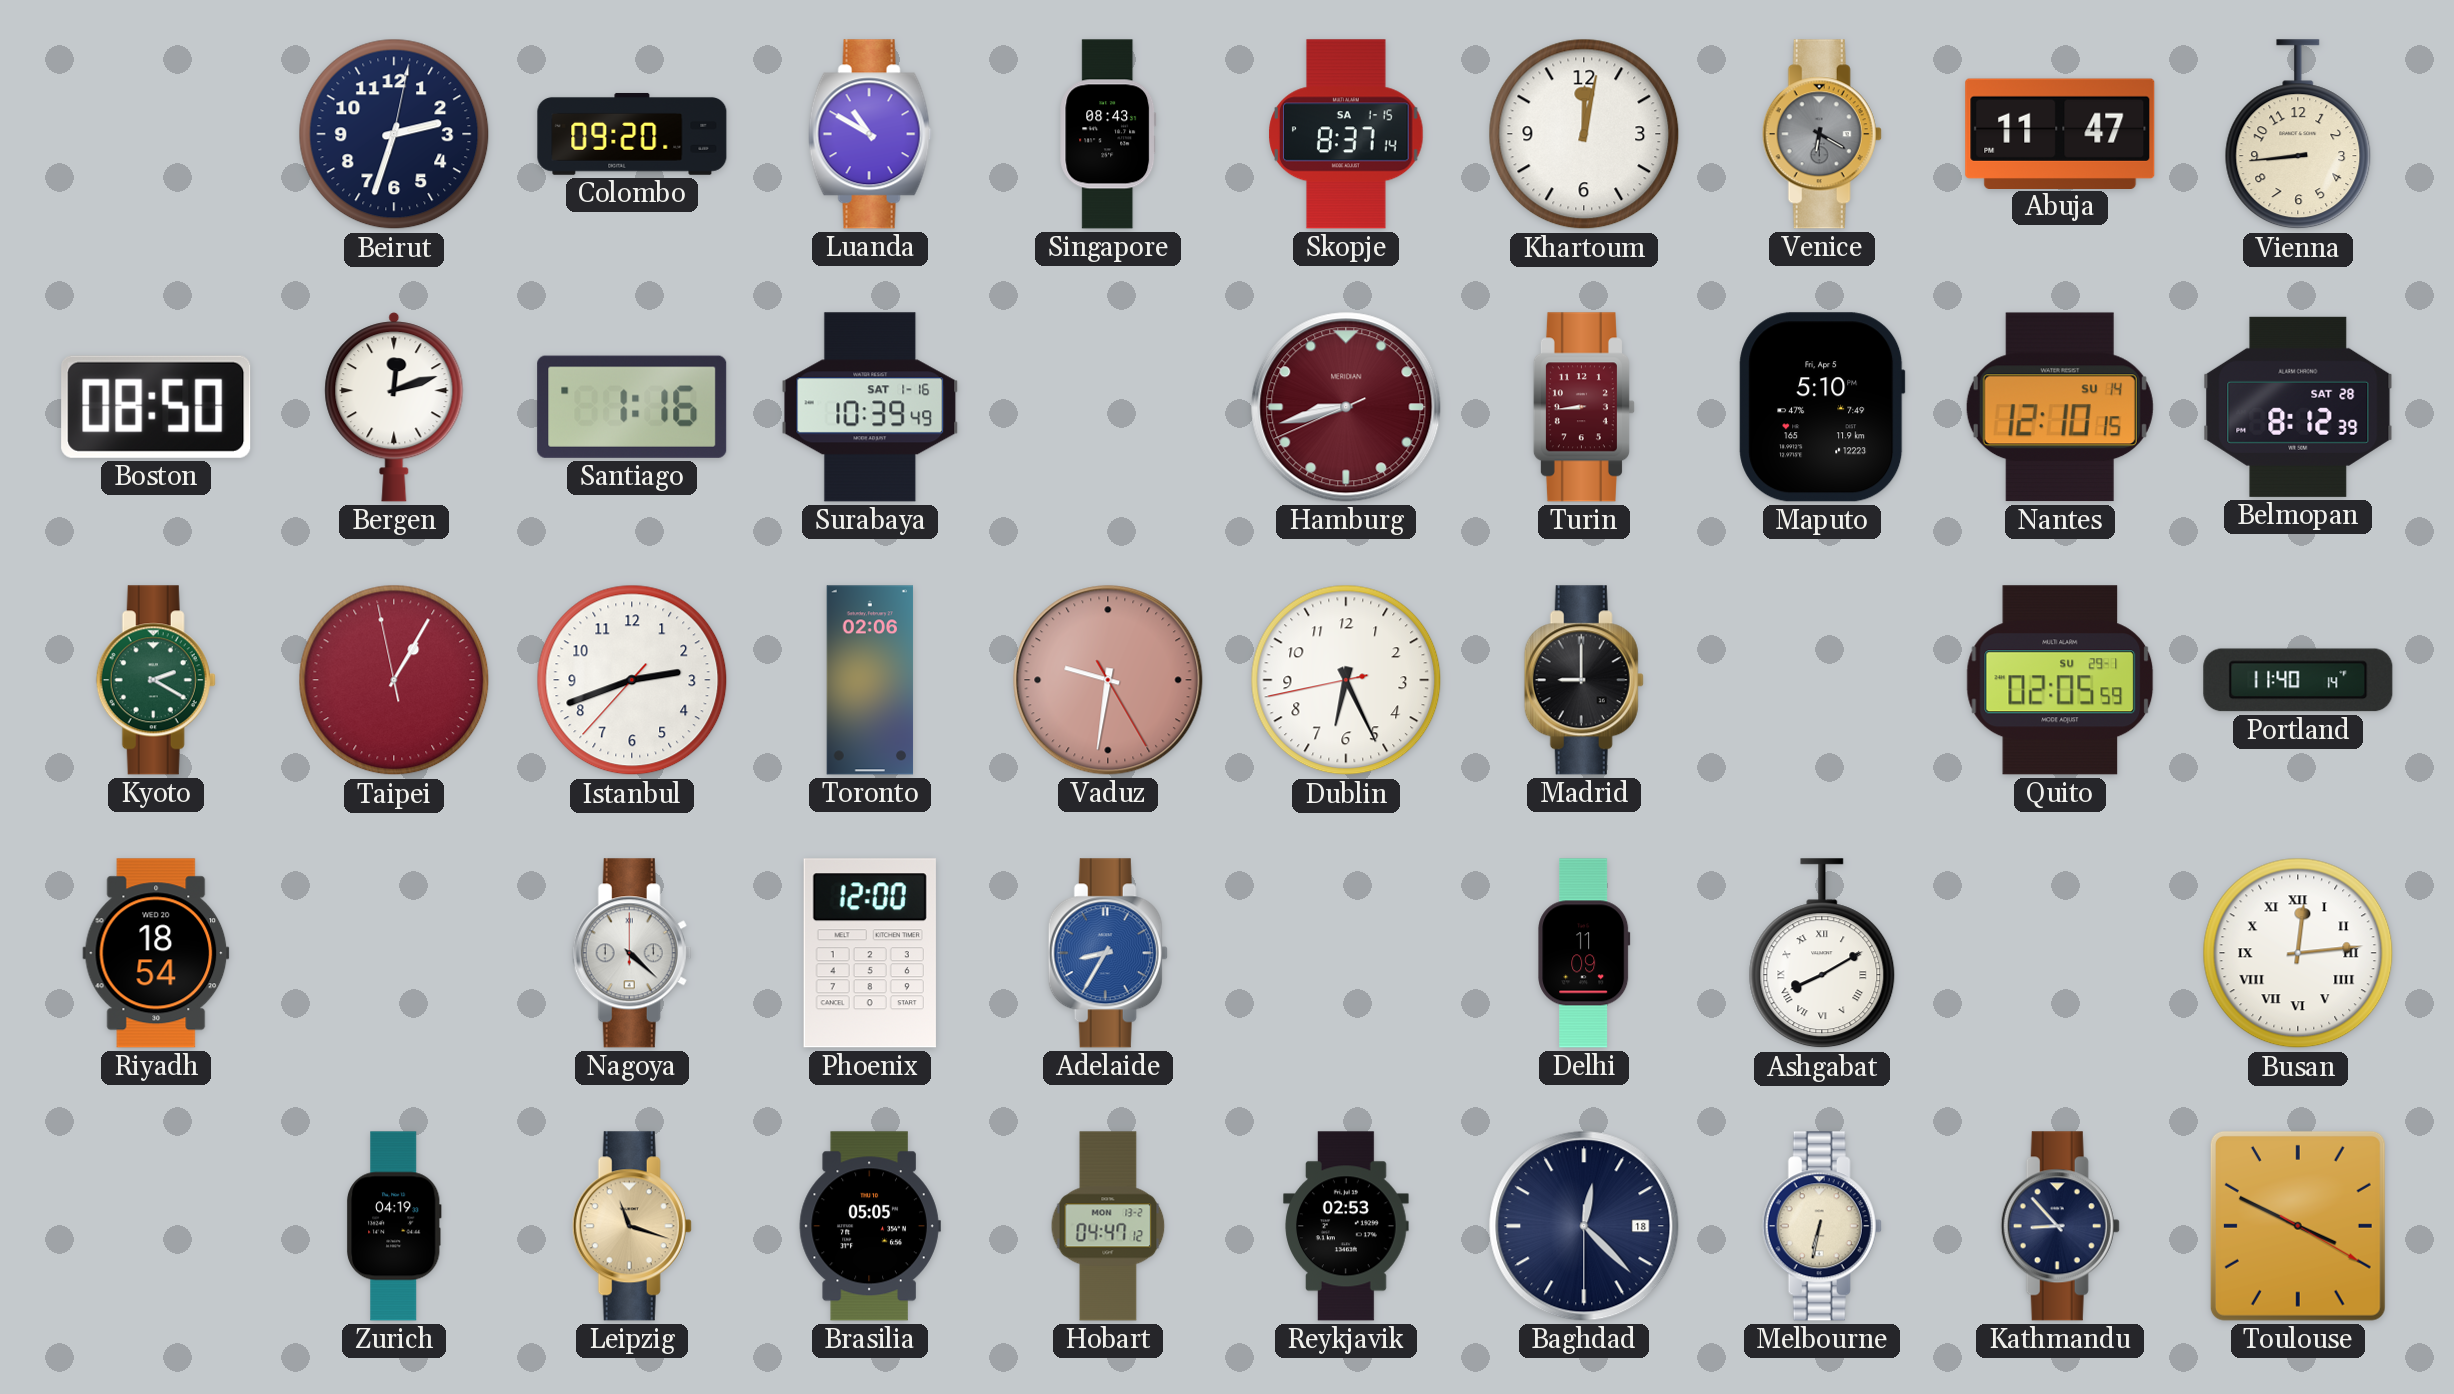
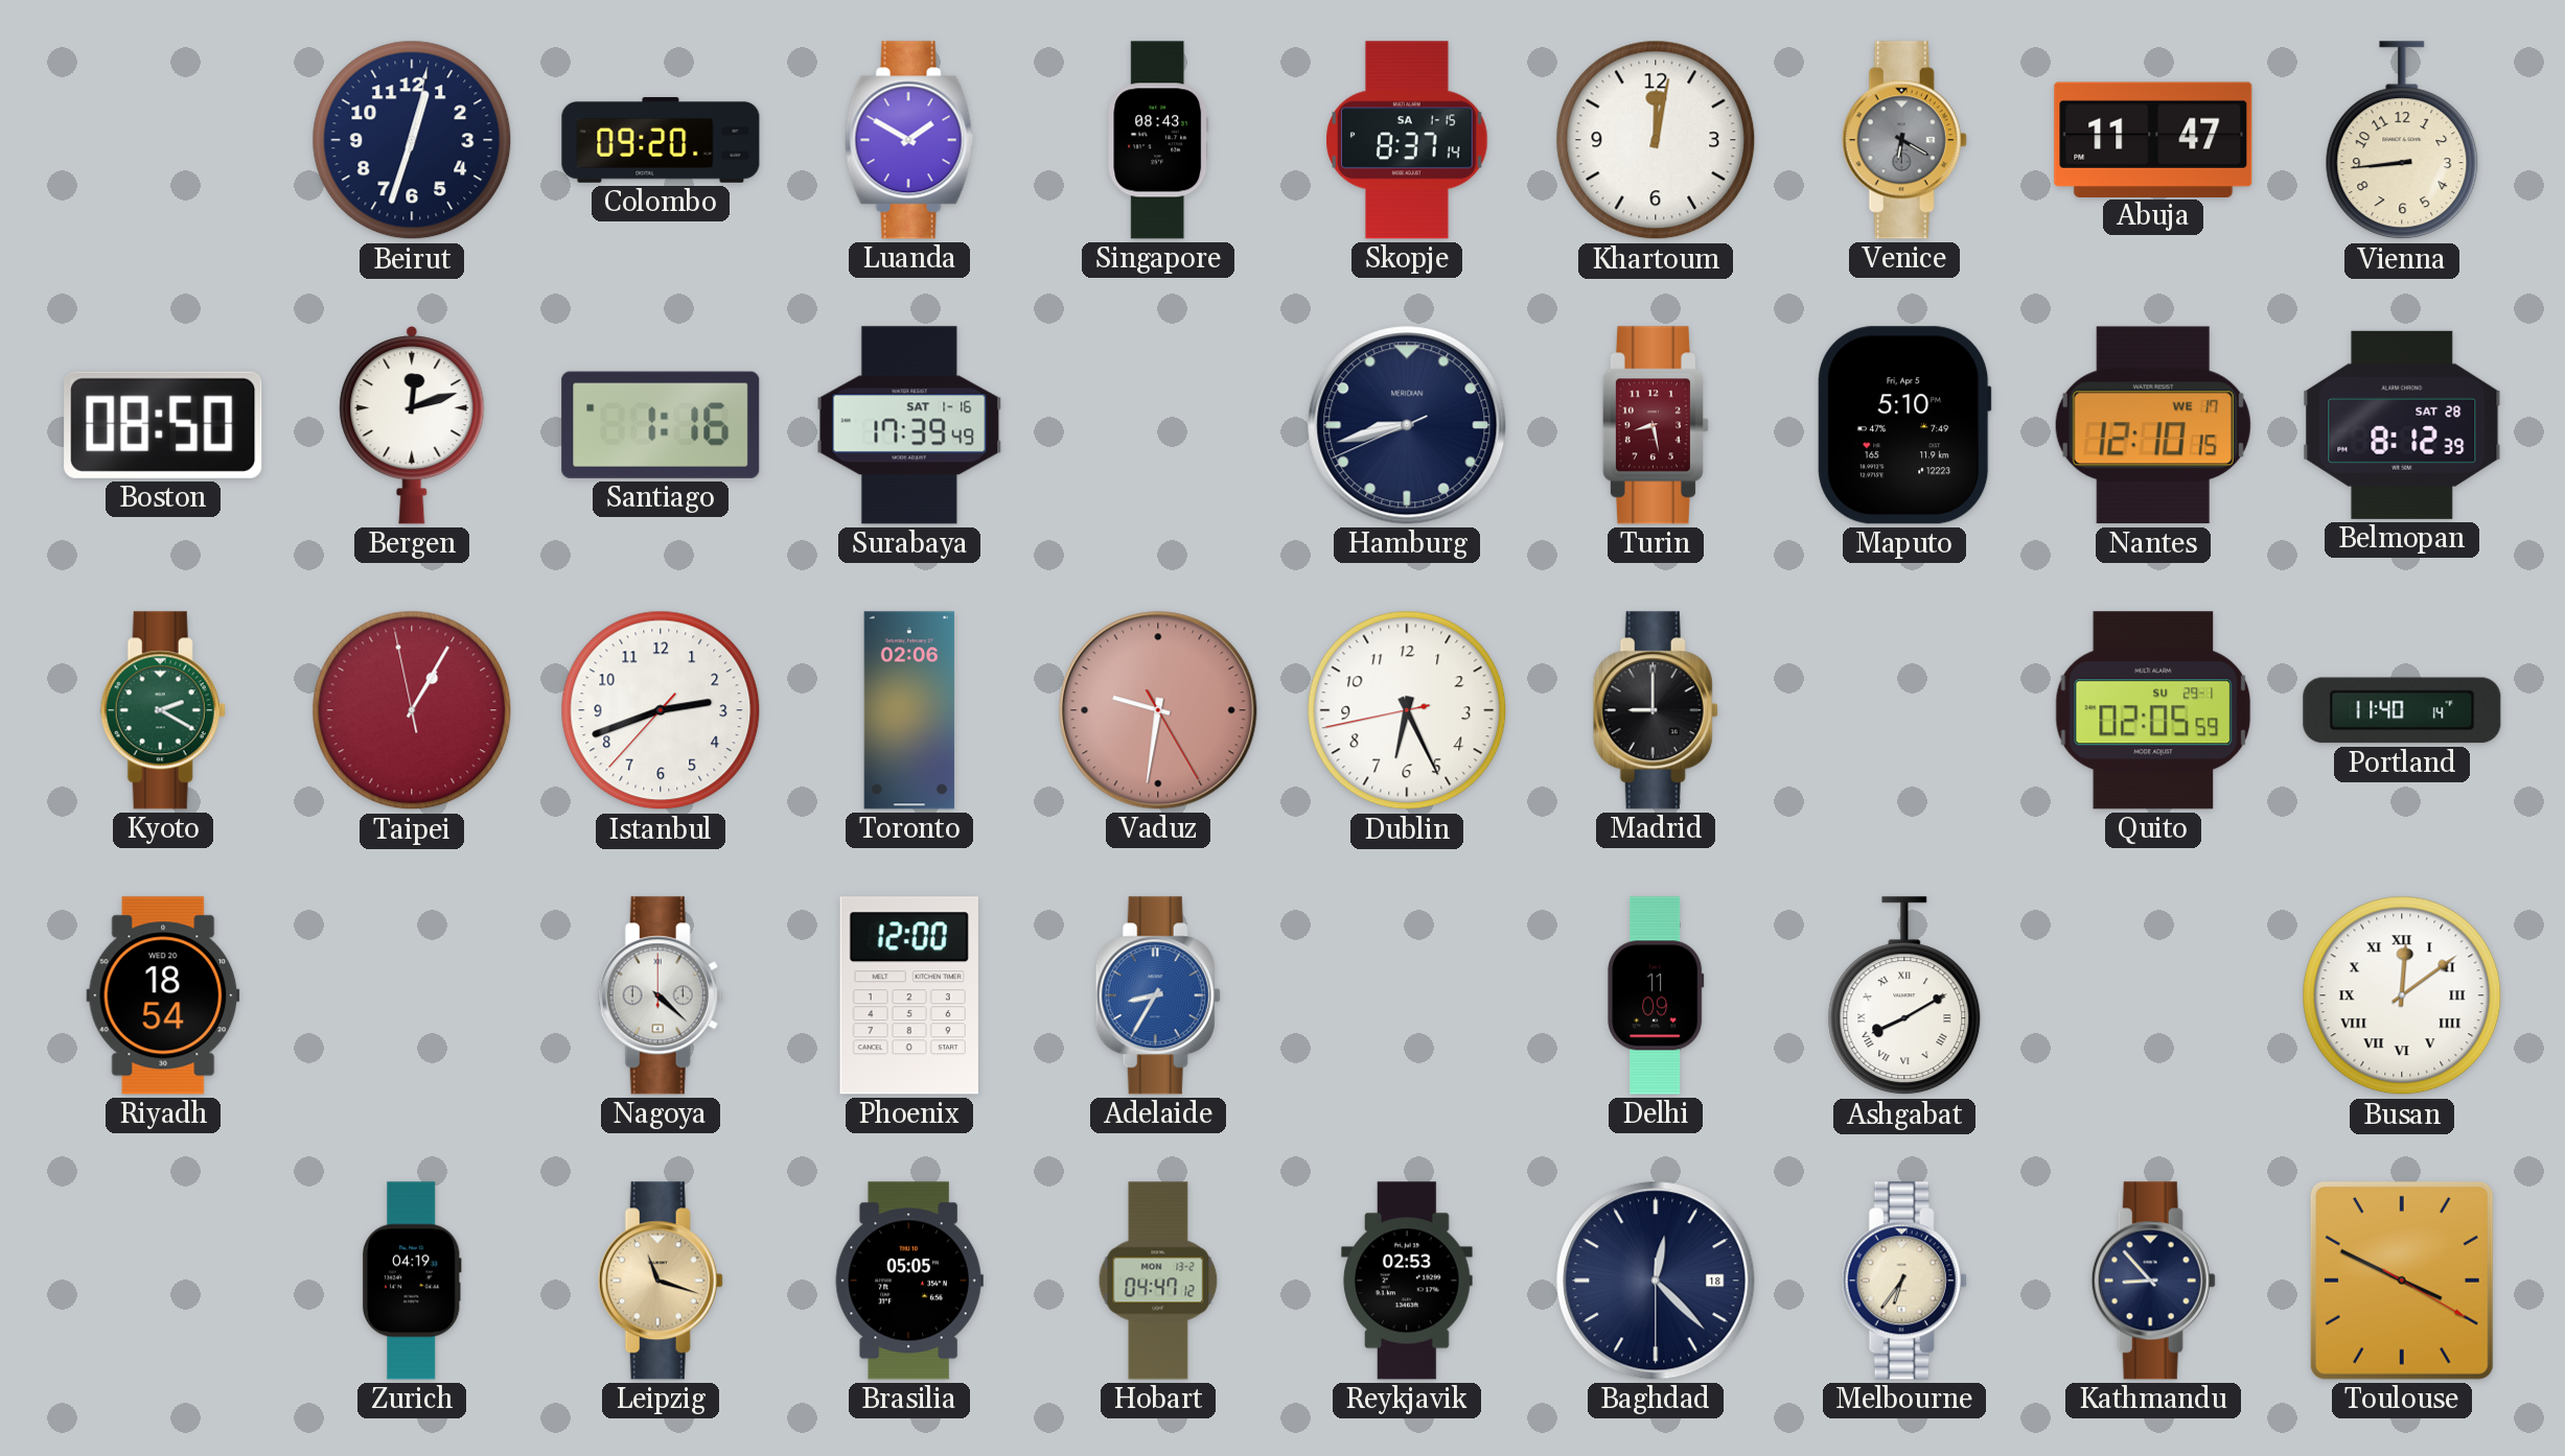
Beirut: 2:33 -> 12:33
Luanda: 10:50 -> 1:50
Surabaya: 10:39 -> 17:39
Hamburg dial: burgundy -> navy
Turin: 8:44 -> 8:28
Nantes date: SU 14 -> WE 17
Busan: 12:14 -> 12:09
Melbourne: 6:32 -> 6:36
